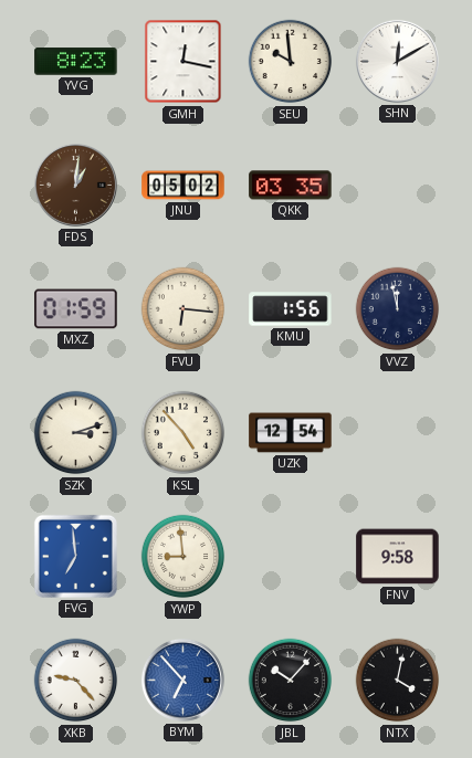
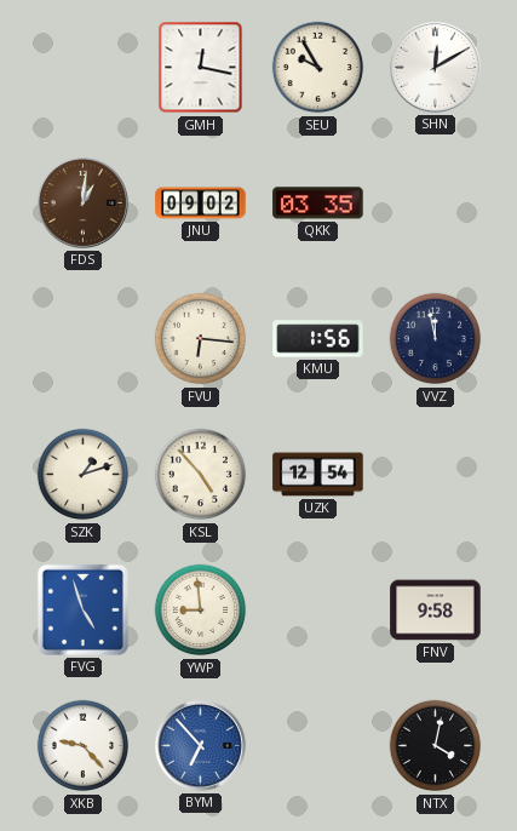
YVG: 8:23 -> none
SEU: 9:59 -> 9:55
JNU: 05:02 -> 09:02
MXZ: 01:59 -> none
SZK: 3:12 -> 1:12
FVG: 6:59 -> 4:57
JBL: 10:07 -> none
